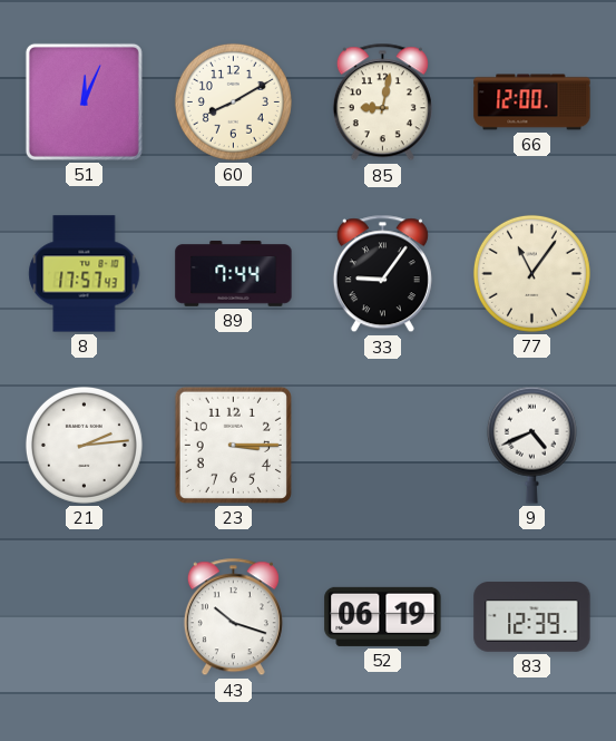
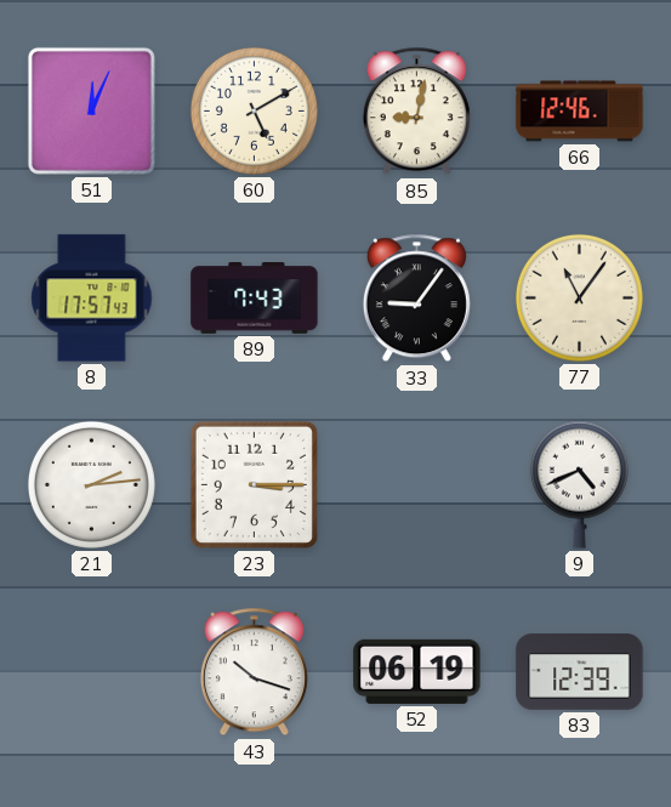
60: 8:10 -> 5:10
66: 12:00 -> 12:46
89: 7:44 -> 7:43
